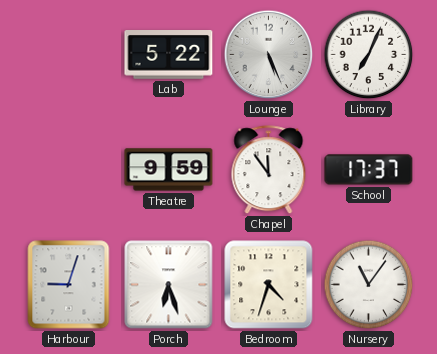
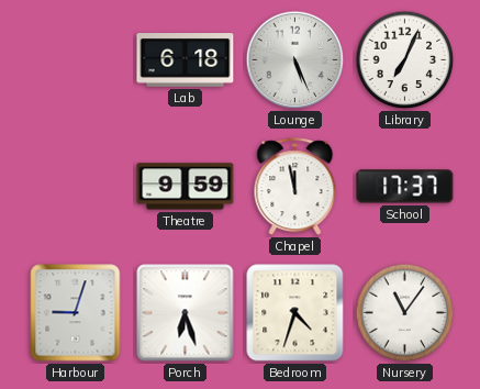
Lab: 5:22 -> 6:18
Chapel: 11:54 -> 11:58
